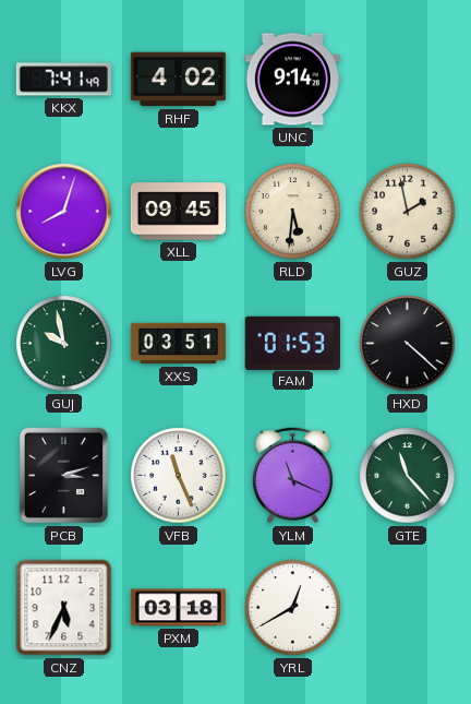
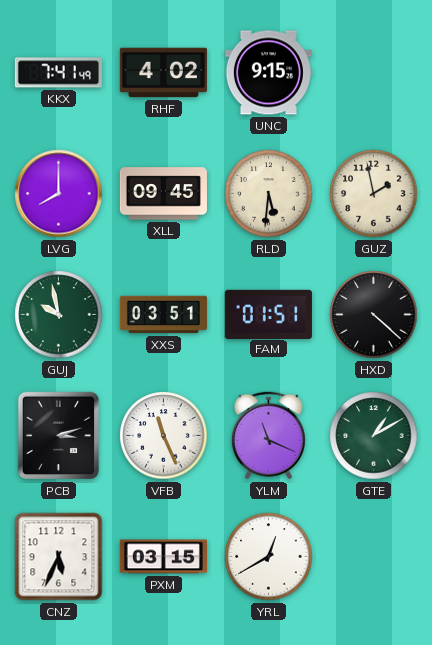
UNC: 9:14 -> 9:15
LVG: 8:03 -> 8:00
FAM: 01:53 -> 01:51
GTE: 11:23 -> 1:10
PXM: 03:18 -> 03:15
